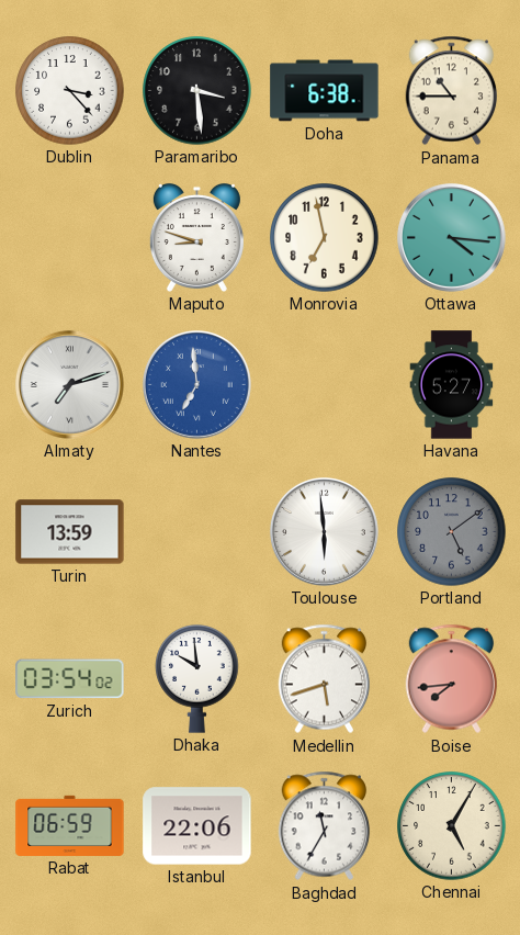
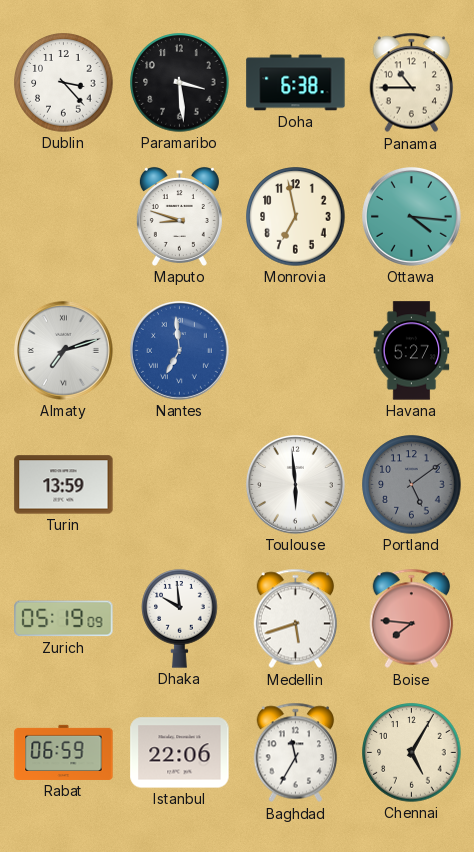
Zurich: 03:54 -> 05:19
Boise: 7:44 -> 7:46
